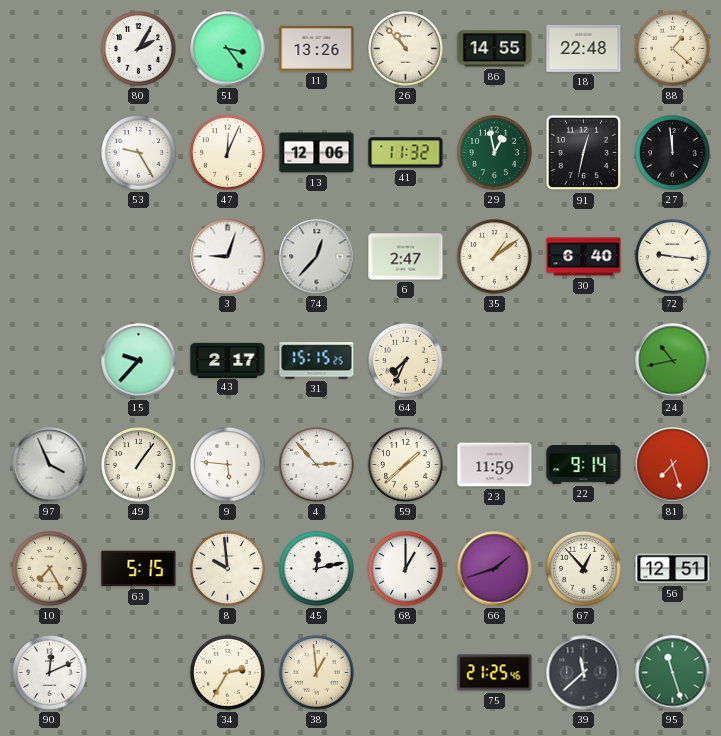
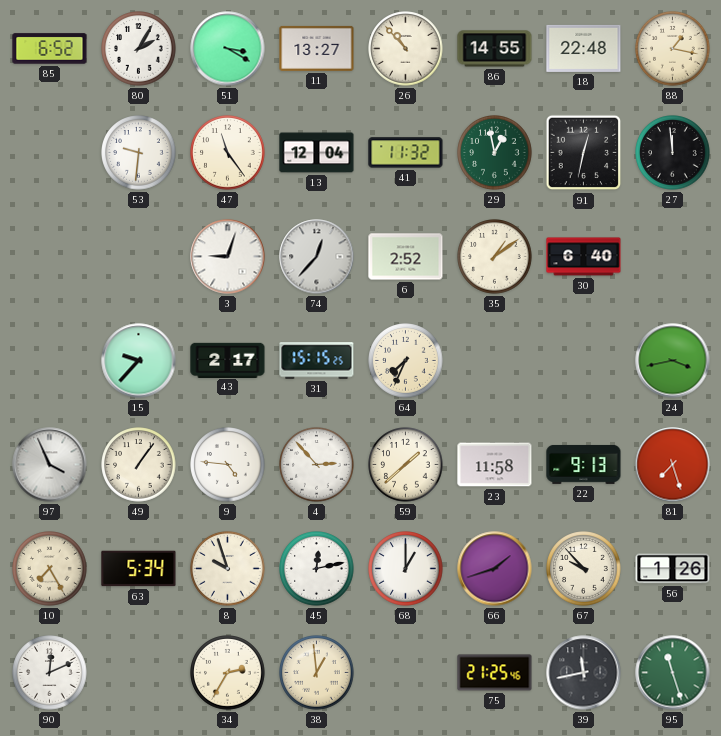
85: none -> 6:52
51: 3:24 -> 3:20
11: 13:26 -> 13:27
88: 1:22 -> 1:17
53: 9:25 -> 9:31
47: 12:04 -> 11:24
13: 12:06 -> 12:04
6: 2:47 -> 2:52
72: 9:16 -> none
24: 10:43 -> 3:43
9: 5:46 -> 4:46
23: 11:59 -> 11:58
22: 9:14 -> 9:13
63: 5:15 -> 5:34
8: 9:59 -> 9:57
67: 12:53 -> 9:53
56: 12:51 -> 1:26
39: 11:38 -> 11:43
